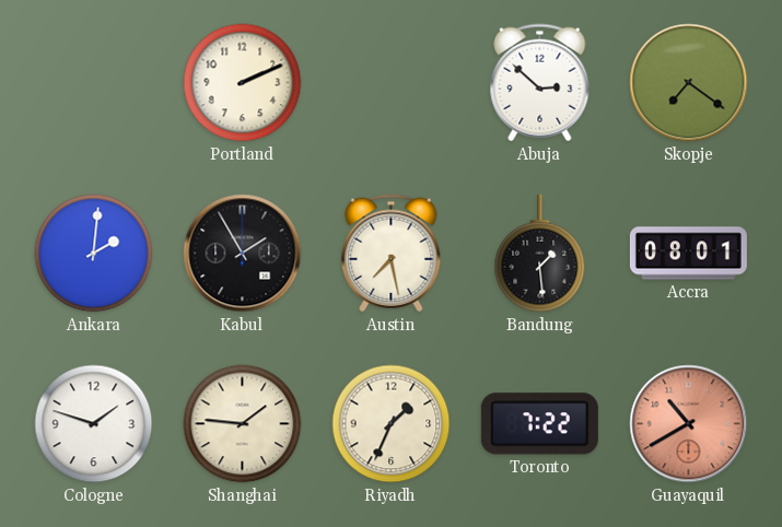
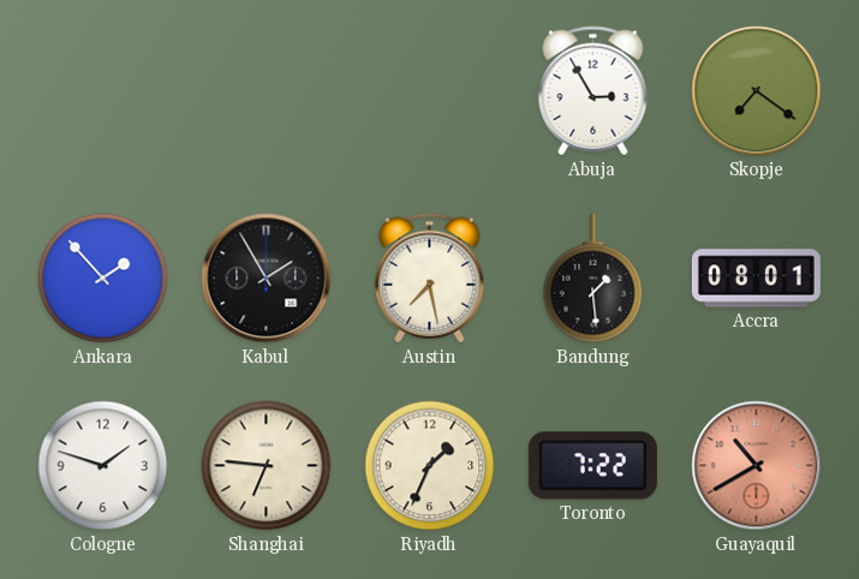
Portland: 2:11 -> none
Abuja: 2:52 -> 2:55
Ankara: 2:01 -> 1:53
Shanghai: 1:46 -> 6:46
